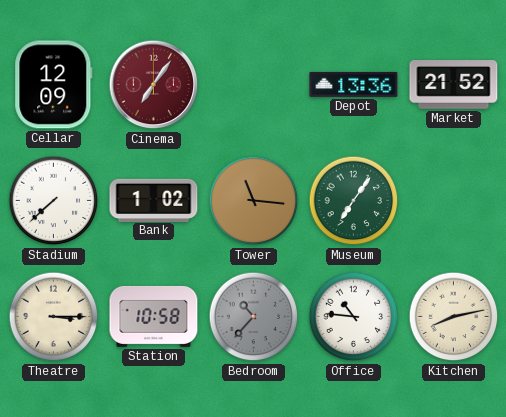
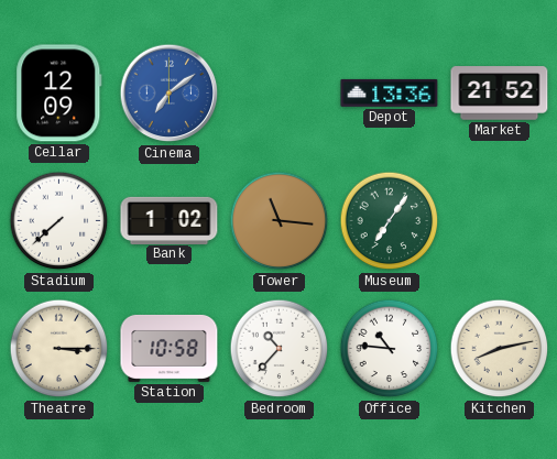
Cinema: 7:06 -> 7:09
Cinema dial: burgundy -> blue
Bedroom dial: grey -> white
